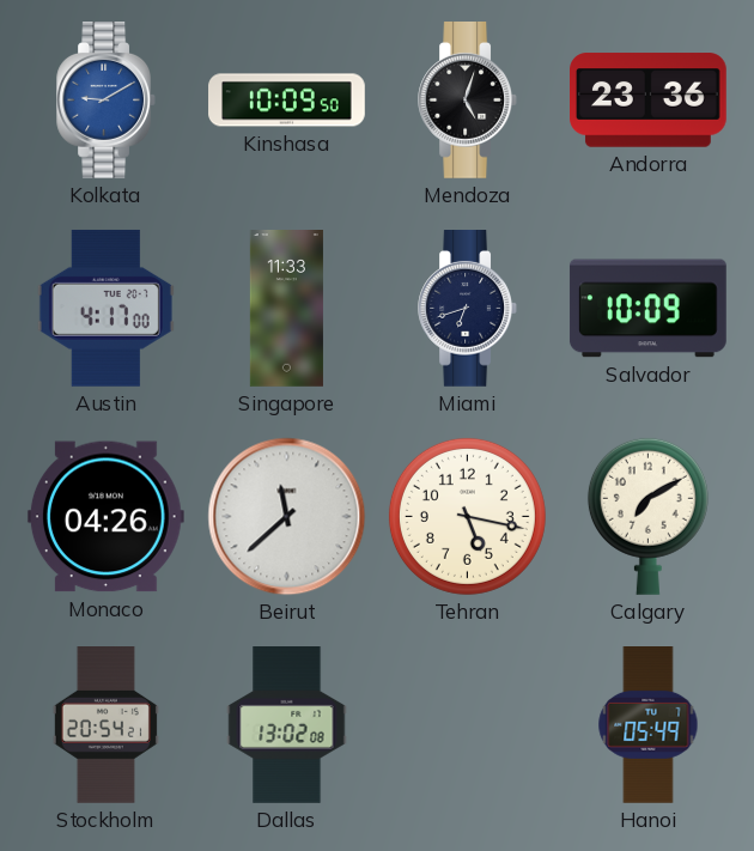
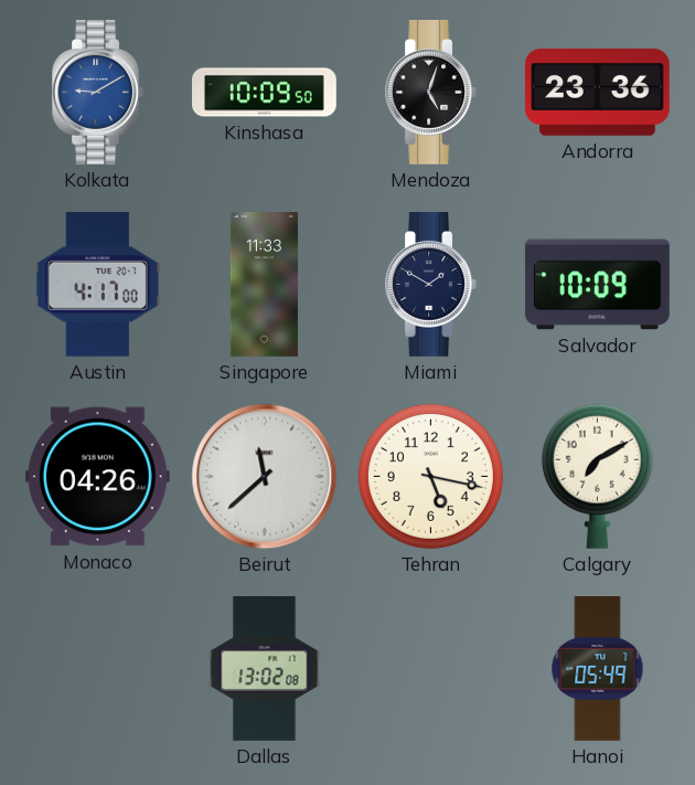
Miami: 6:42 -> 1:50
Stockholm: 20:54 -> none
